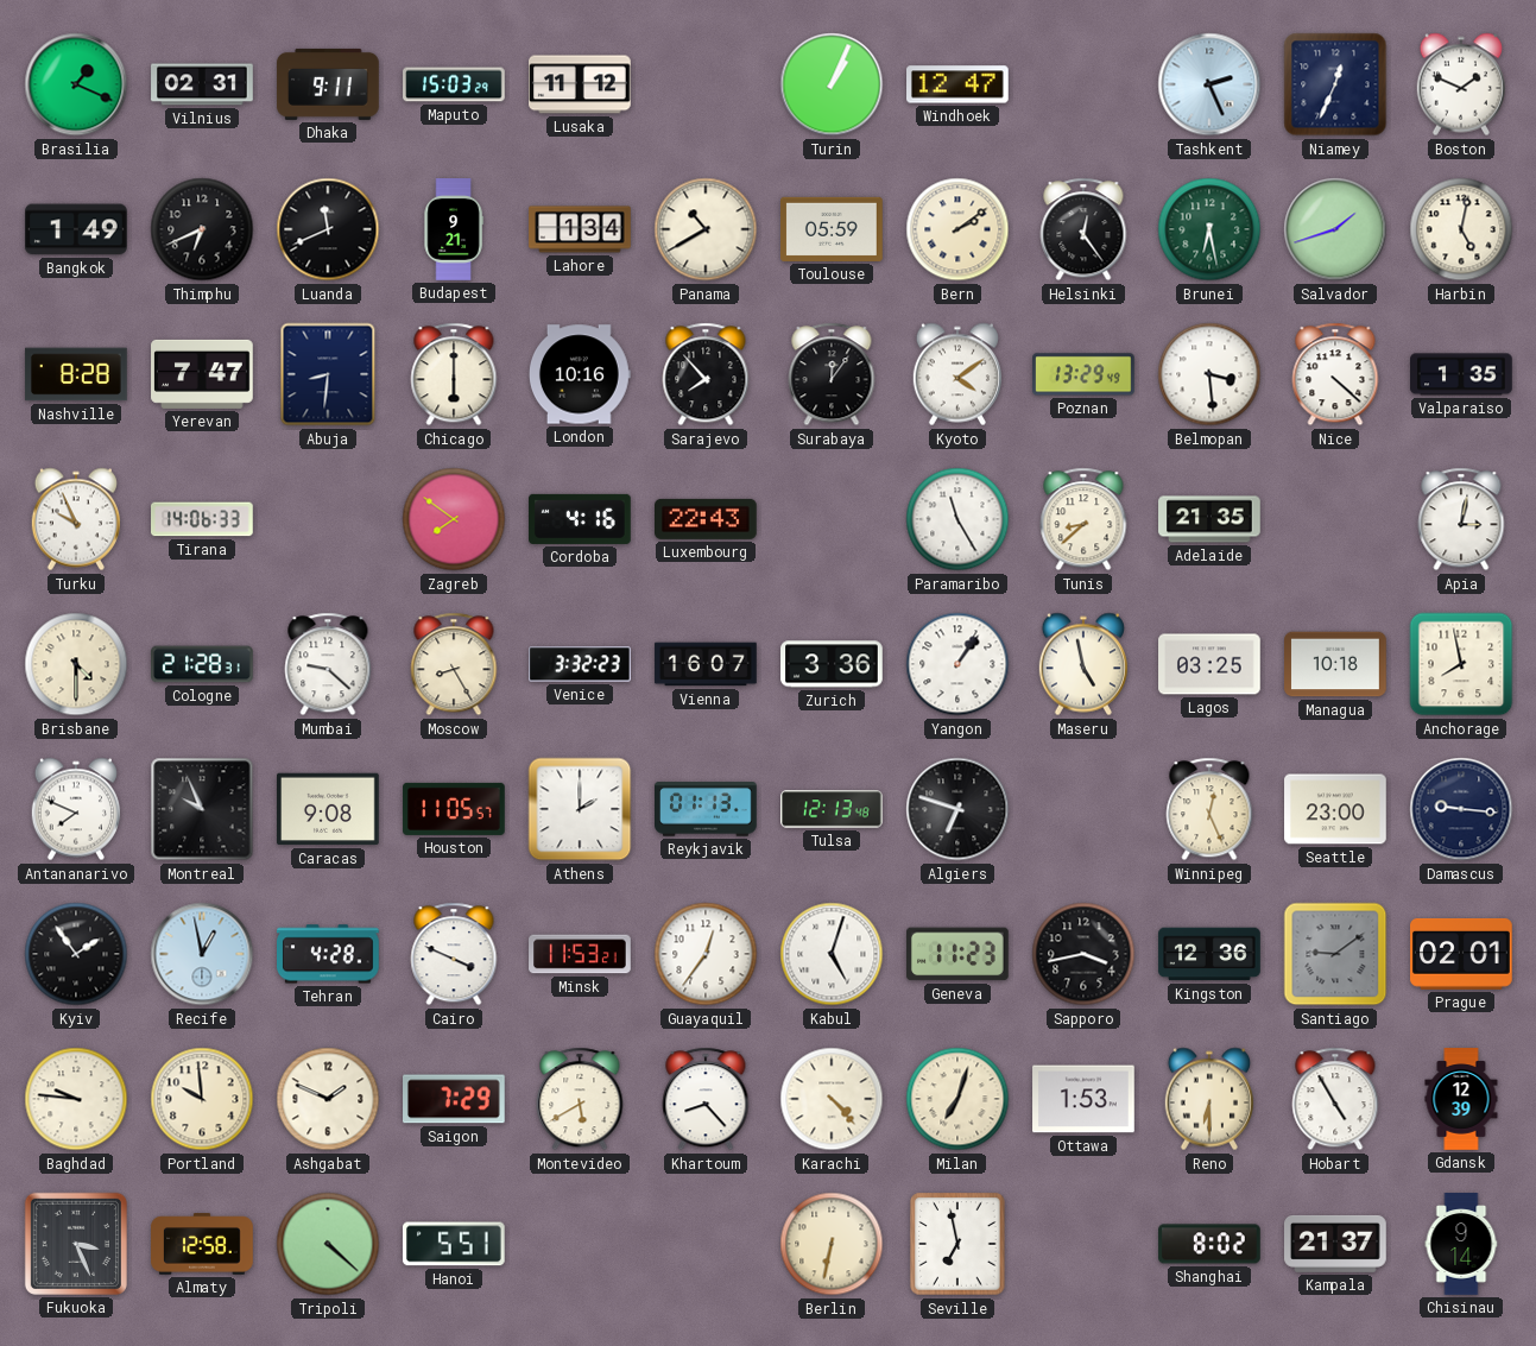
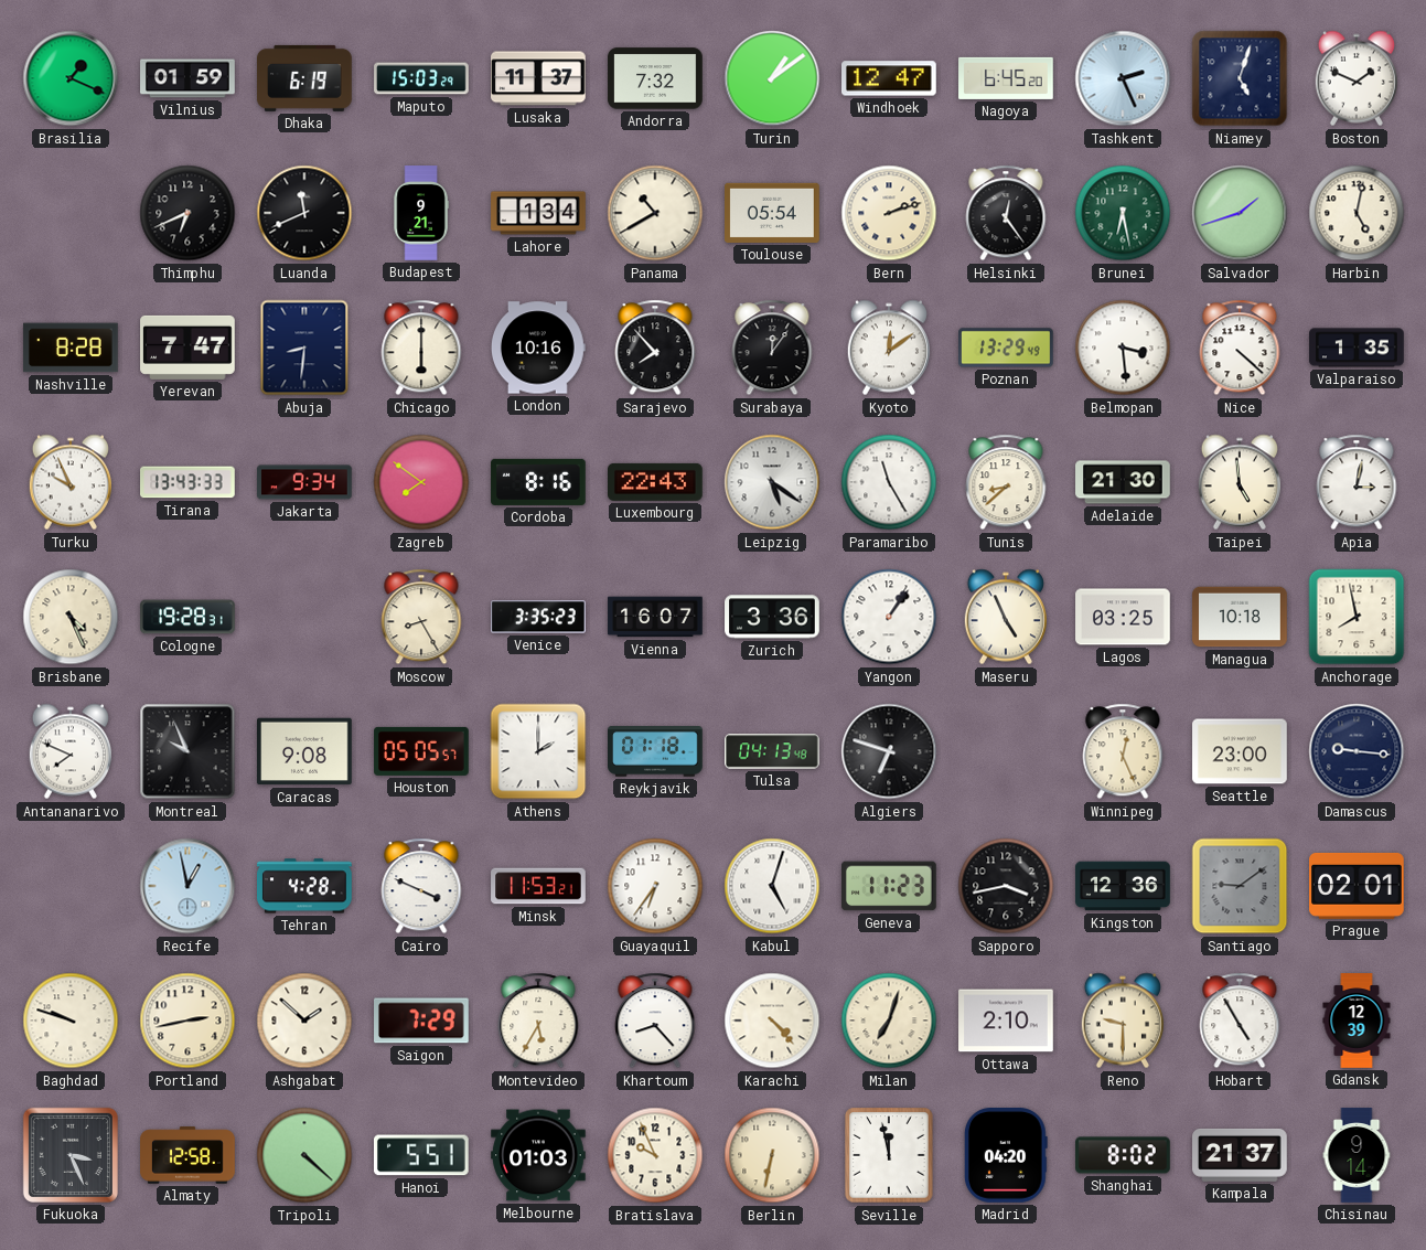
Vilnius: 02:31 -> 01:59
Dhaka: 9:11 -> 6:19
Lusaka: 11:12 -> 11:37
Andorra: none -> 7:32
Turin: 1:04 -> 1:09
Nagoya: none -> 6:45
Niamey: 12:34 -> 5:03
Bangkok: 1:49 -> none
Toulouse: 05:59 -> 05:54
Bern: 2:09 -> 2:12
Kyoto: 4:09 -> 12:09
Tirana: 14:06 -> 13:43
Jakarta: none -> 9:34
Cordoba: 4:16 -> 8:16
Leipzig: none -> 5:21
Adelaide: 21:35 -> 21:30
Taipei: none -> 4:59
Brisbane: 4:30 -> 4:26
Cologne: 21:28 -> 19:28
Mumbai: 9:22 -> none
Venice: 3:32 -> 3:35
Maseru: 4:58 -> 4:56
Houston: 11:05 -> 05:05
Reykjavik: 01:13 -> 01:18
Tulsa: 12:13 -> 04:13
Kyiv: 1:54 -> none
Guayaquil: 12:36 -> 6:36
Baghdad: 9:46 -> 9:48
Portland: 9:59 -> 2:43
Ashgabat: 1:49 -> 1:52
Montevideo: 5:40 -> 5:35
Ottawa: 1:53 -> 2:10
Reno: 6:30 -> 9:30
Melbourne: none -> 01:03
Bratislava: none -> 9:56
Seville: 6:58 -> 11:58
Madrid: none -> 04:20
